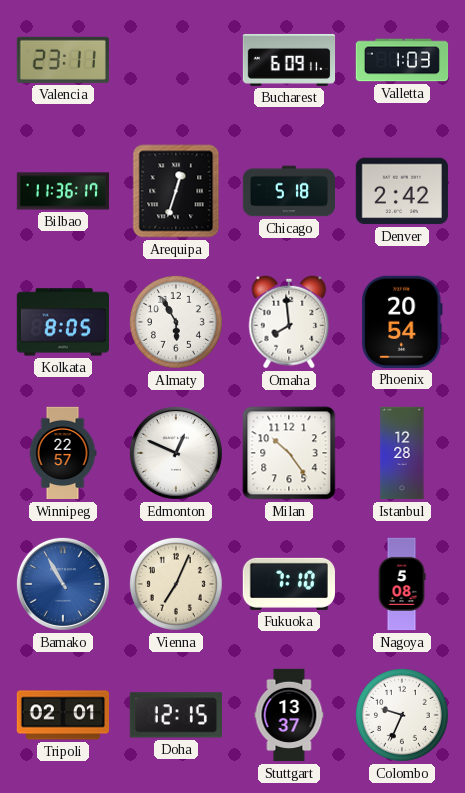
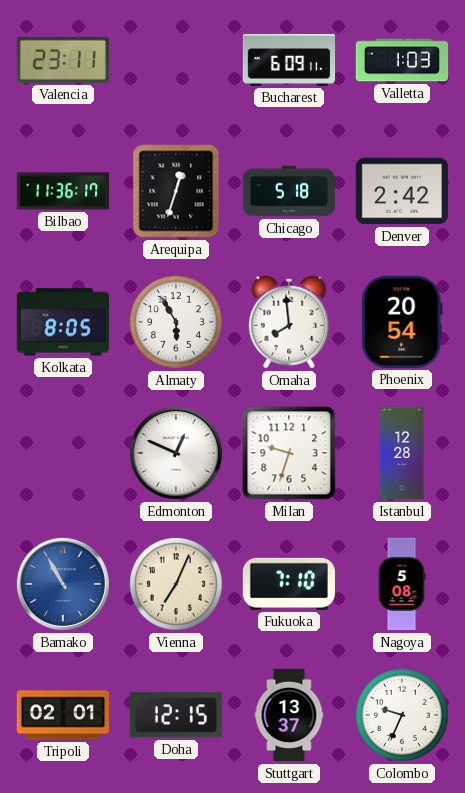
Winnipeg: 22:57 -> none
Milan: 10:24 -> 9:33
